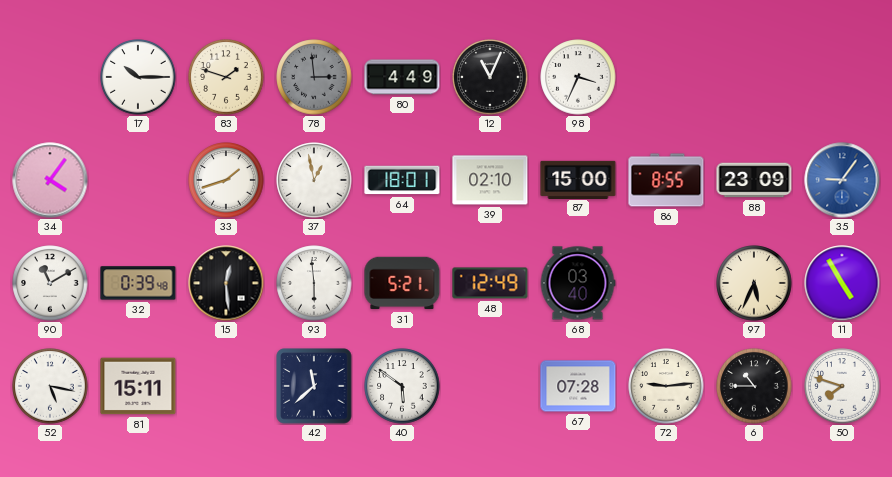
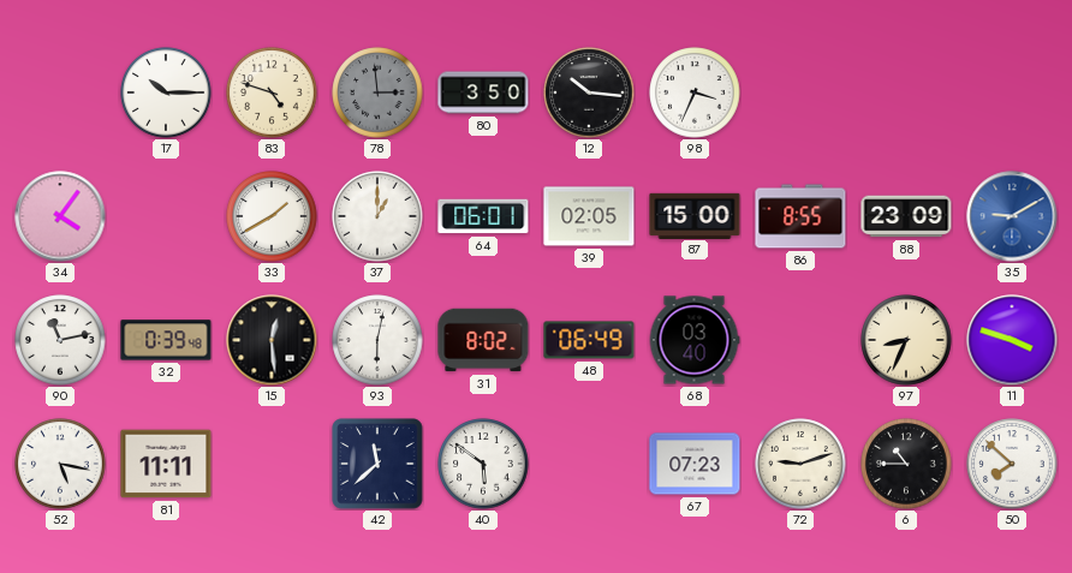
83: 1:48 -> 4:48
80: 4:49 -> 3:50
12: 11:04 -> 10:16
33: 1:42 -> 1:40
37: 12:58 -> 1:00
64: 18:01 -> 06:01
39: 02:10 -> 02:05
35: 9:06 -> 9:10
90: 11:10 -> 11:13
93: 5:59 -> 6:02
31: 5:21 -> 8:02
48: 12:49 -> 06:49
97: 5:34 -> 8:34
11: 4:55 -> 3:48
81: 15:11 -> 11:11
67: 07:28 -> 07:23
72: 9:14 -> 9:12
50: 7:48 -> 7:52
